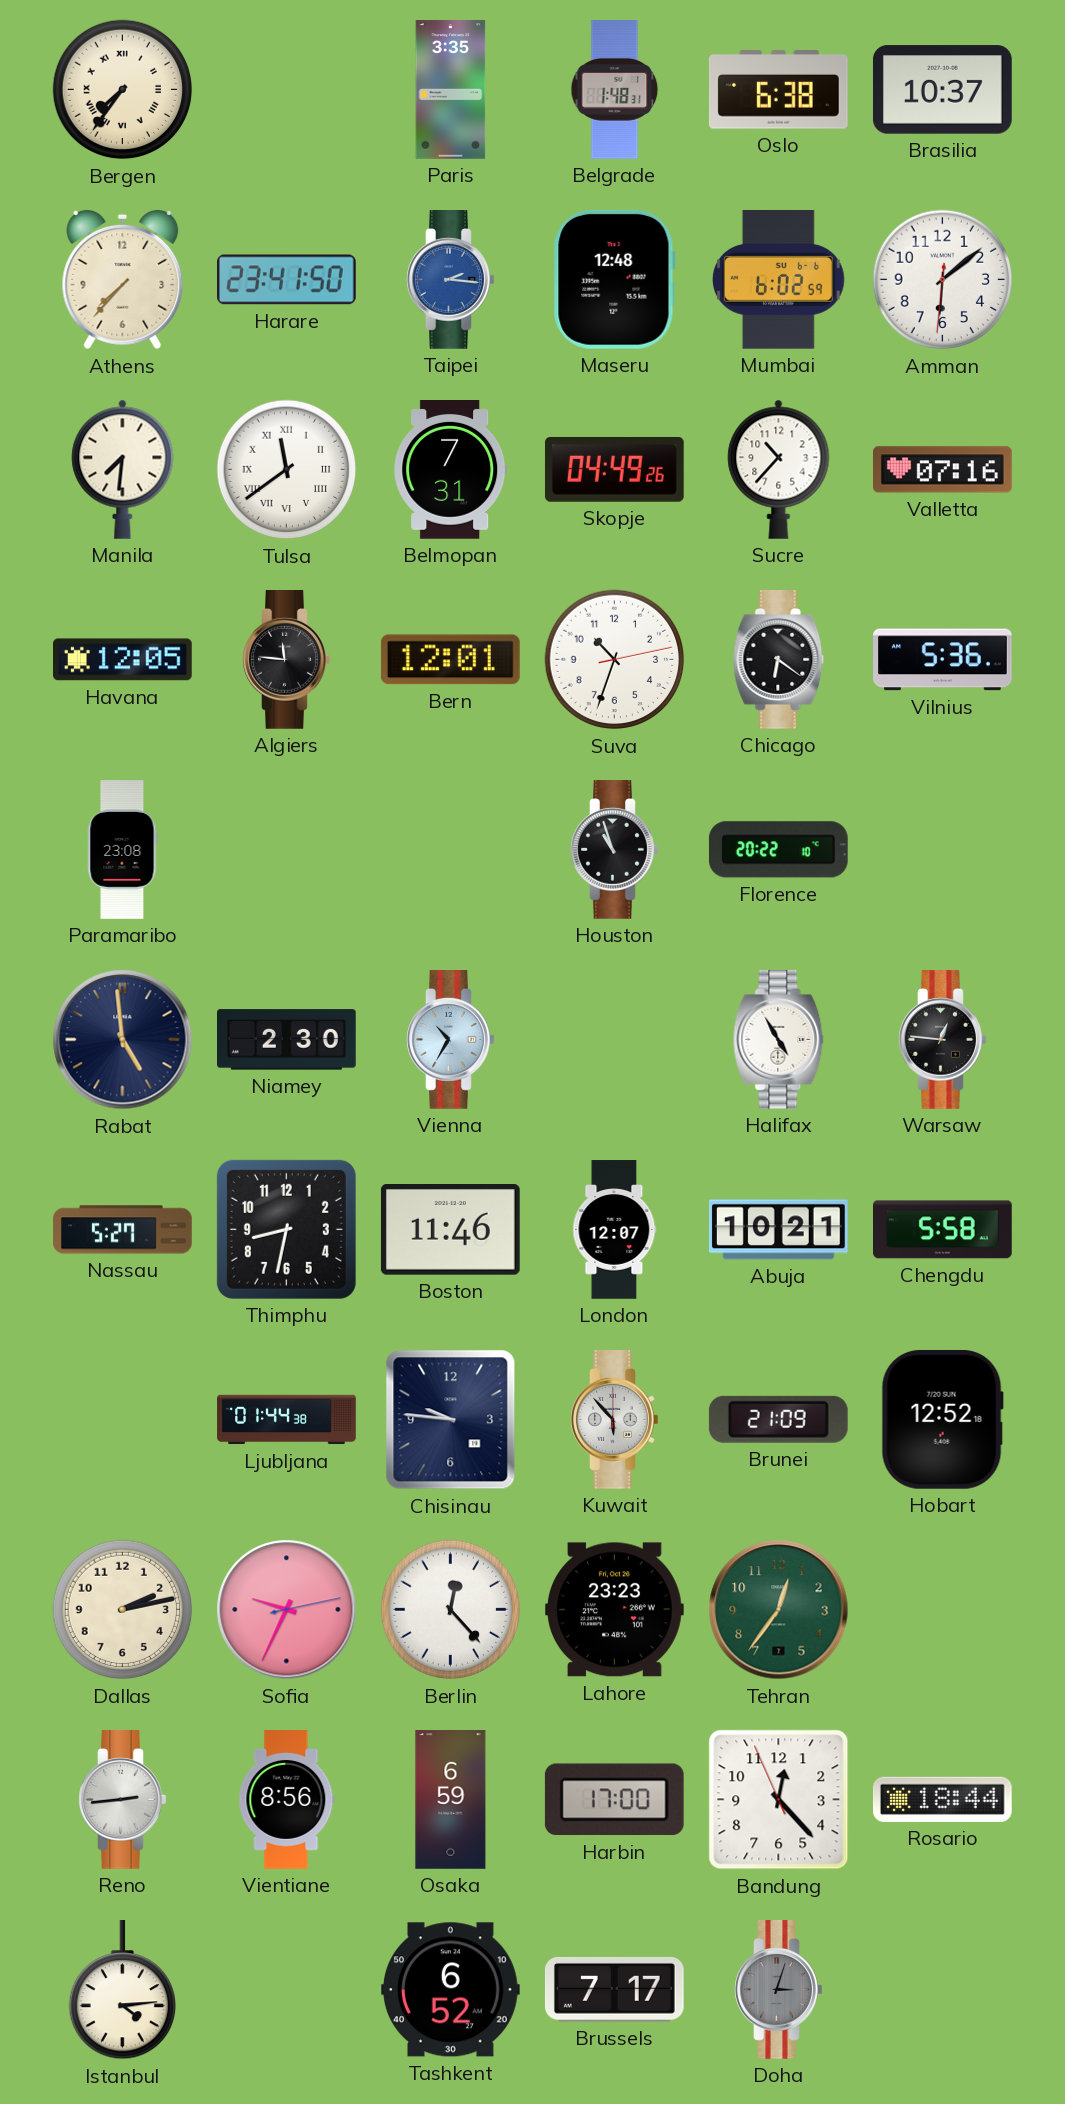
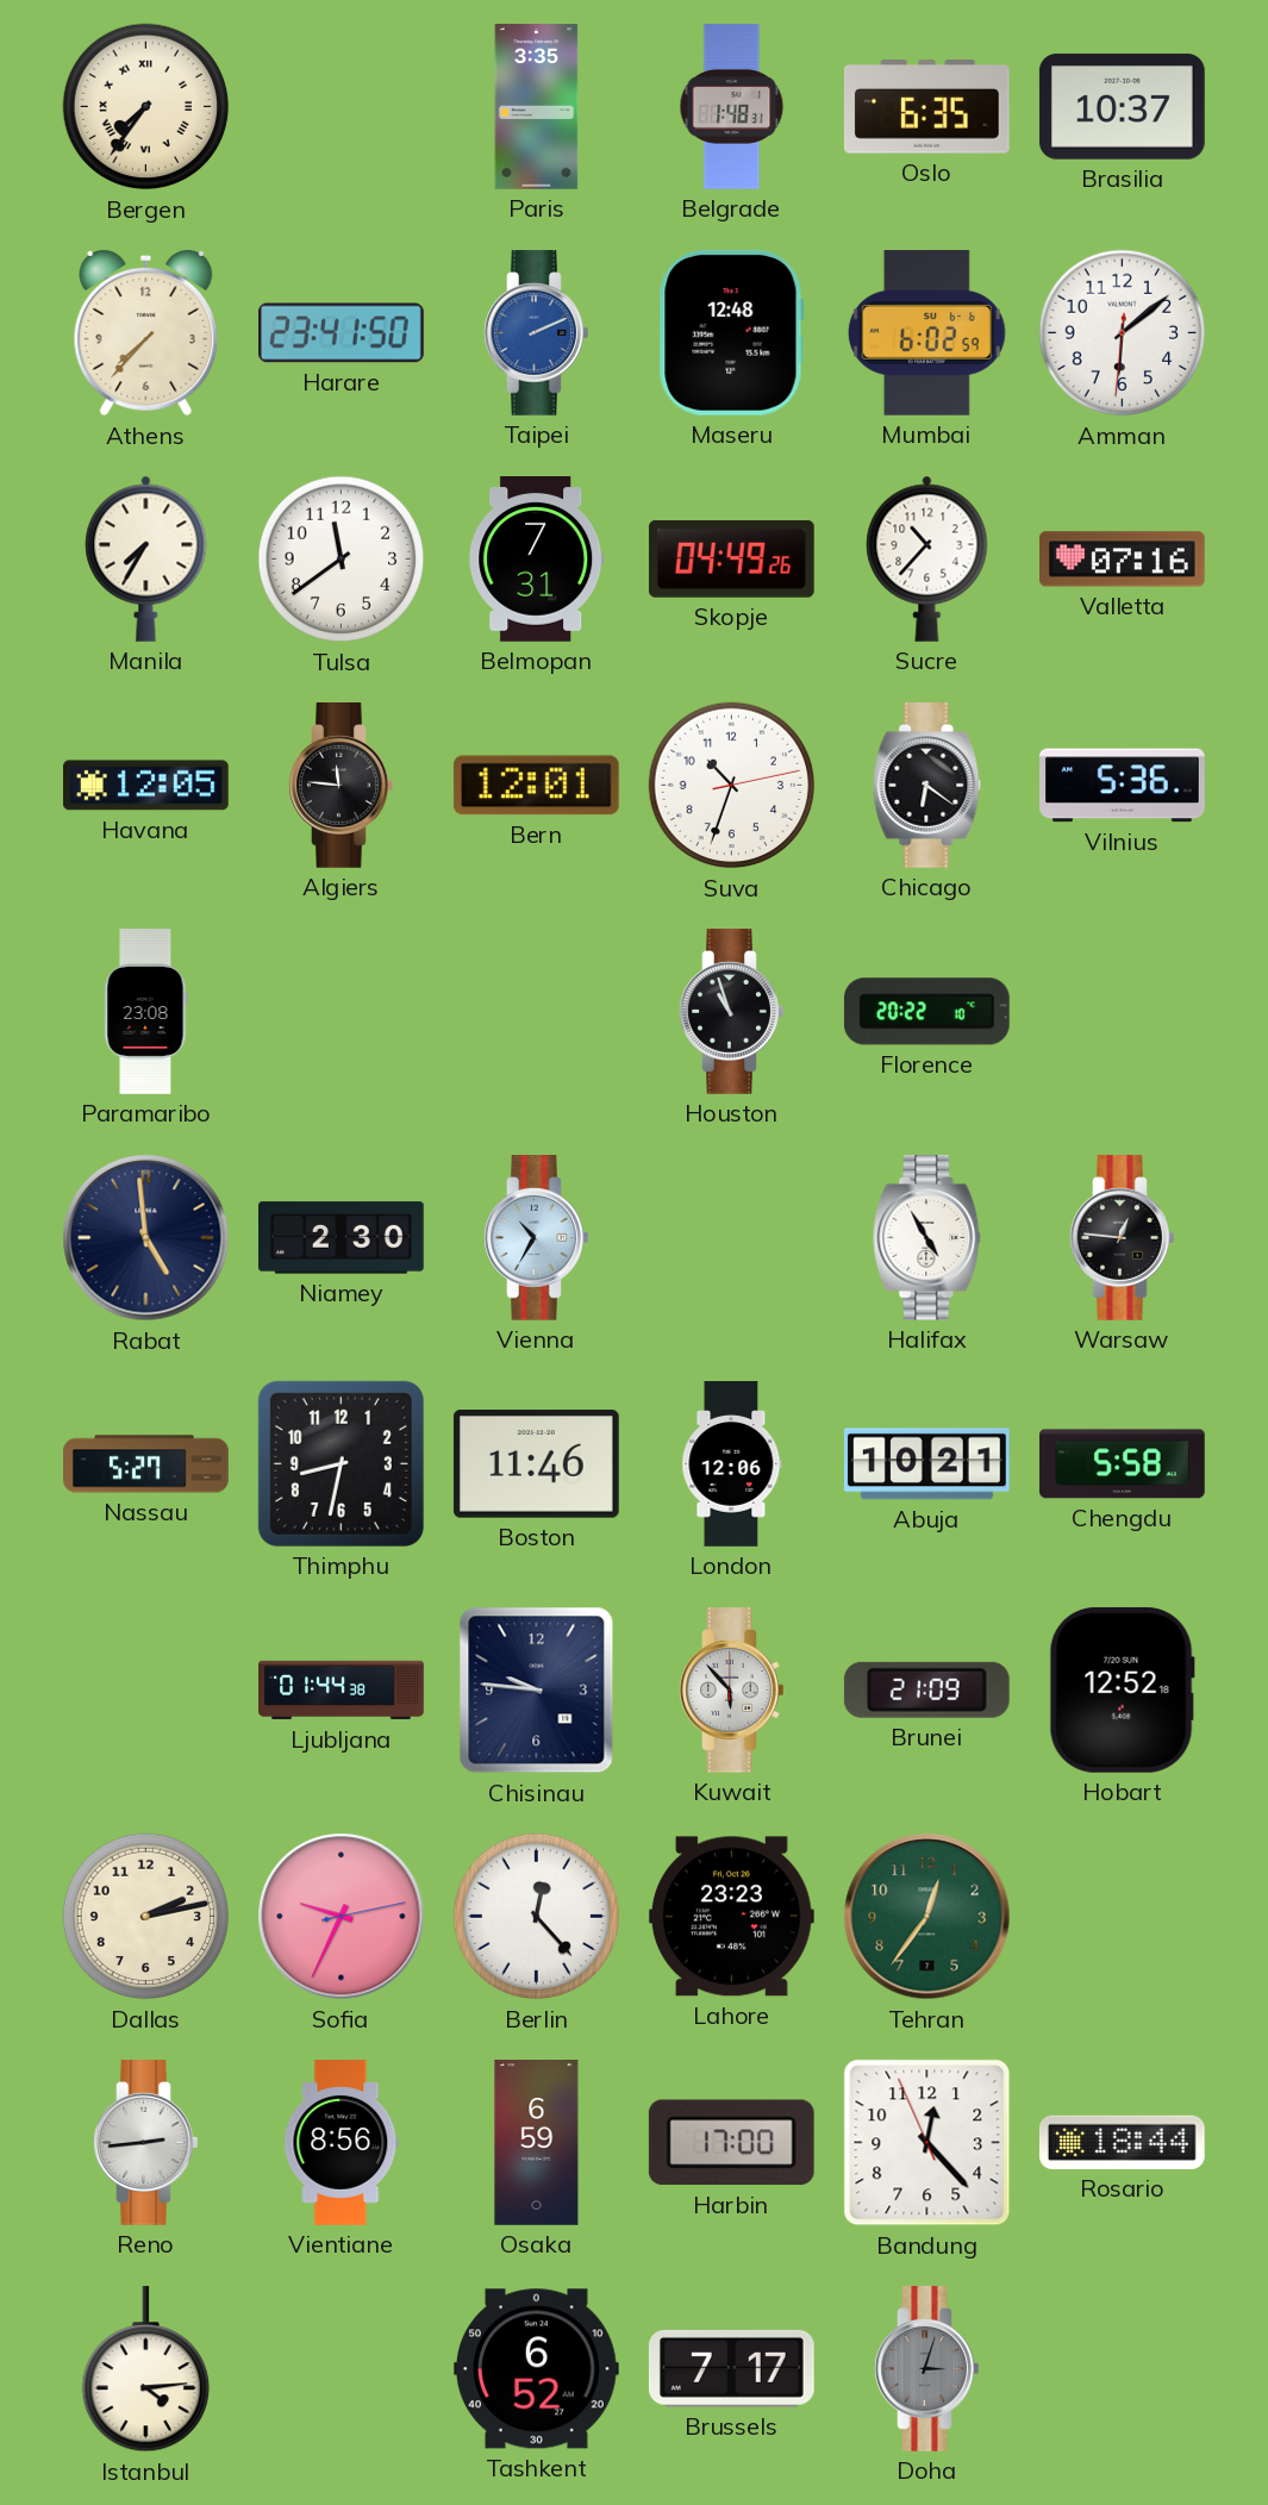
Oslo: 6:38 -> 6:35
Taipei: 2:16 -> 2:11
Manila: 7:31 -> 7:35
Tulsa numerals: Roman -> Arabic
London: 12:07 -> 12:06
